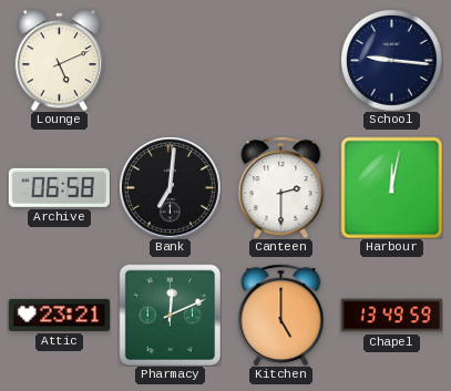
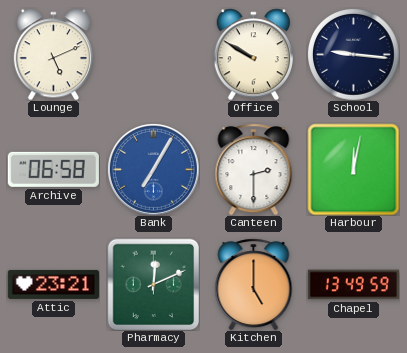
Office: none -> 9:50
Bank: 7:01 -> 7:05
Bank dial: black -> blue
